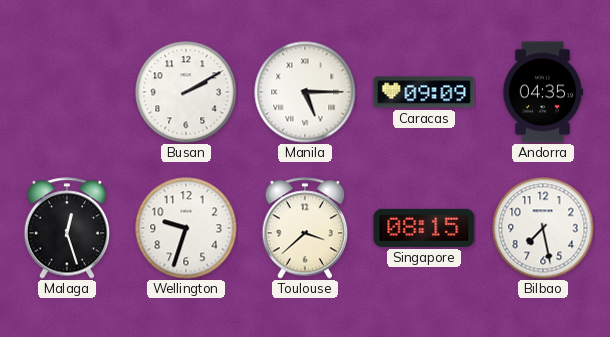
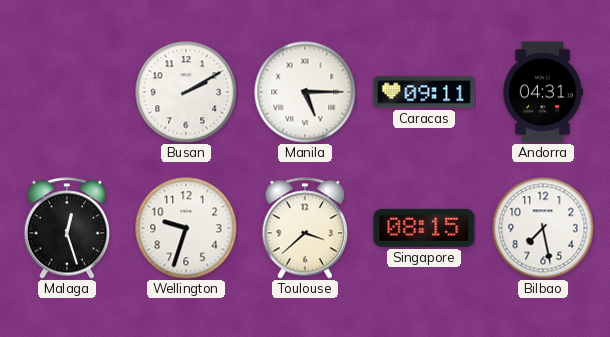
Caracas: 09:09 -> 09:11
Andorra: 04:35 -> 04:31
